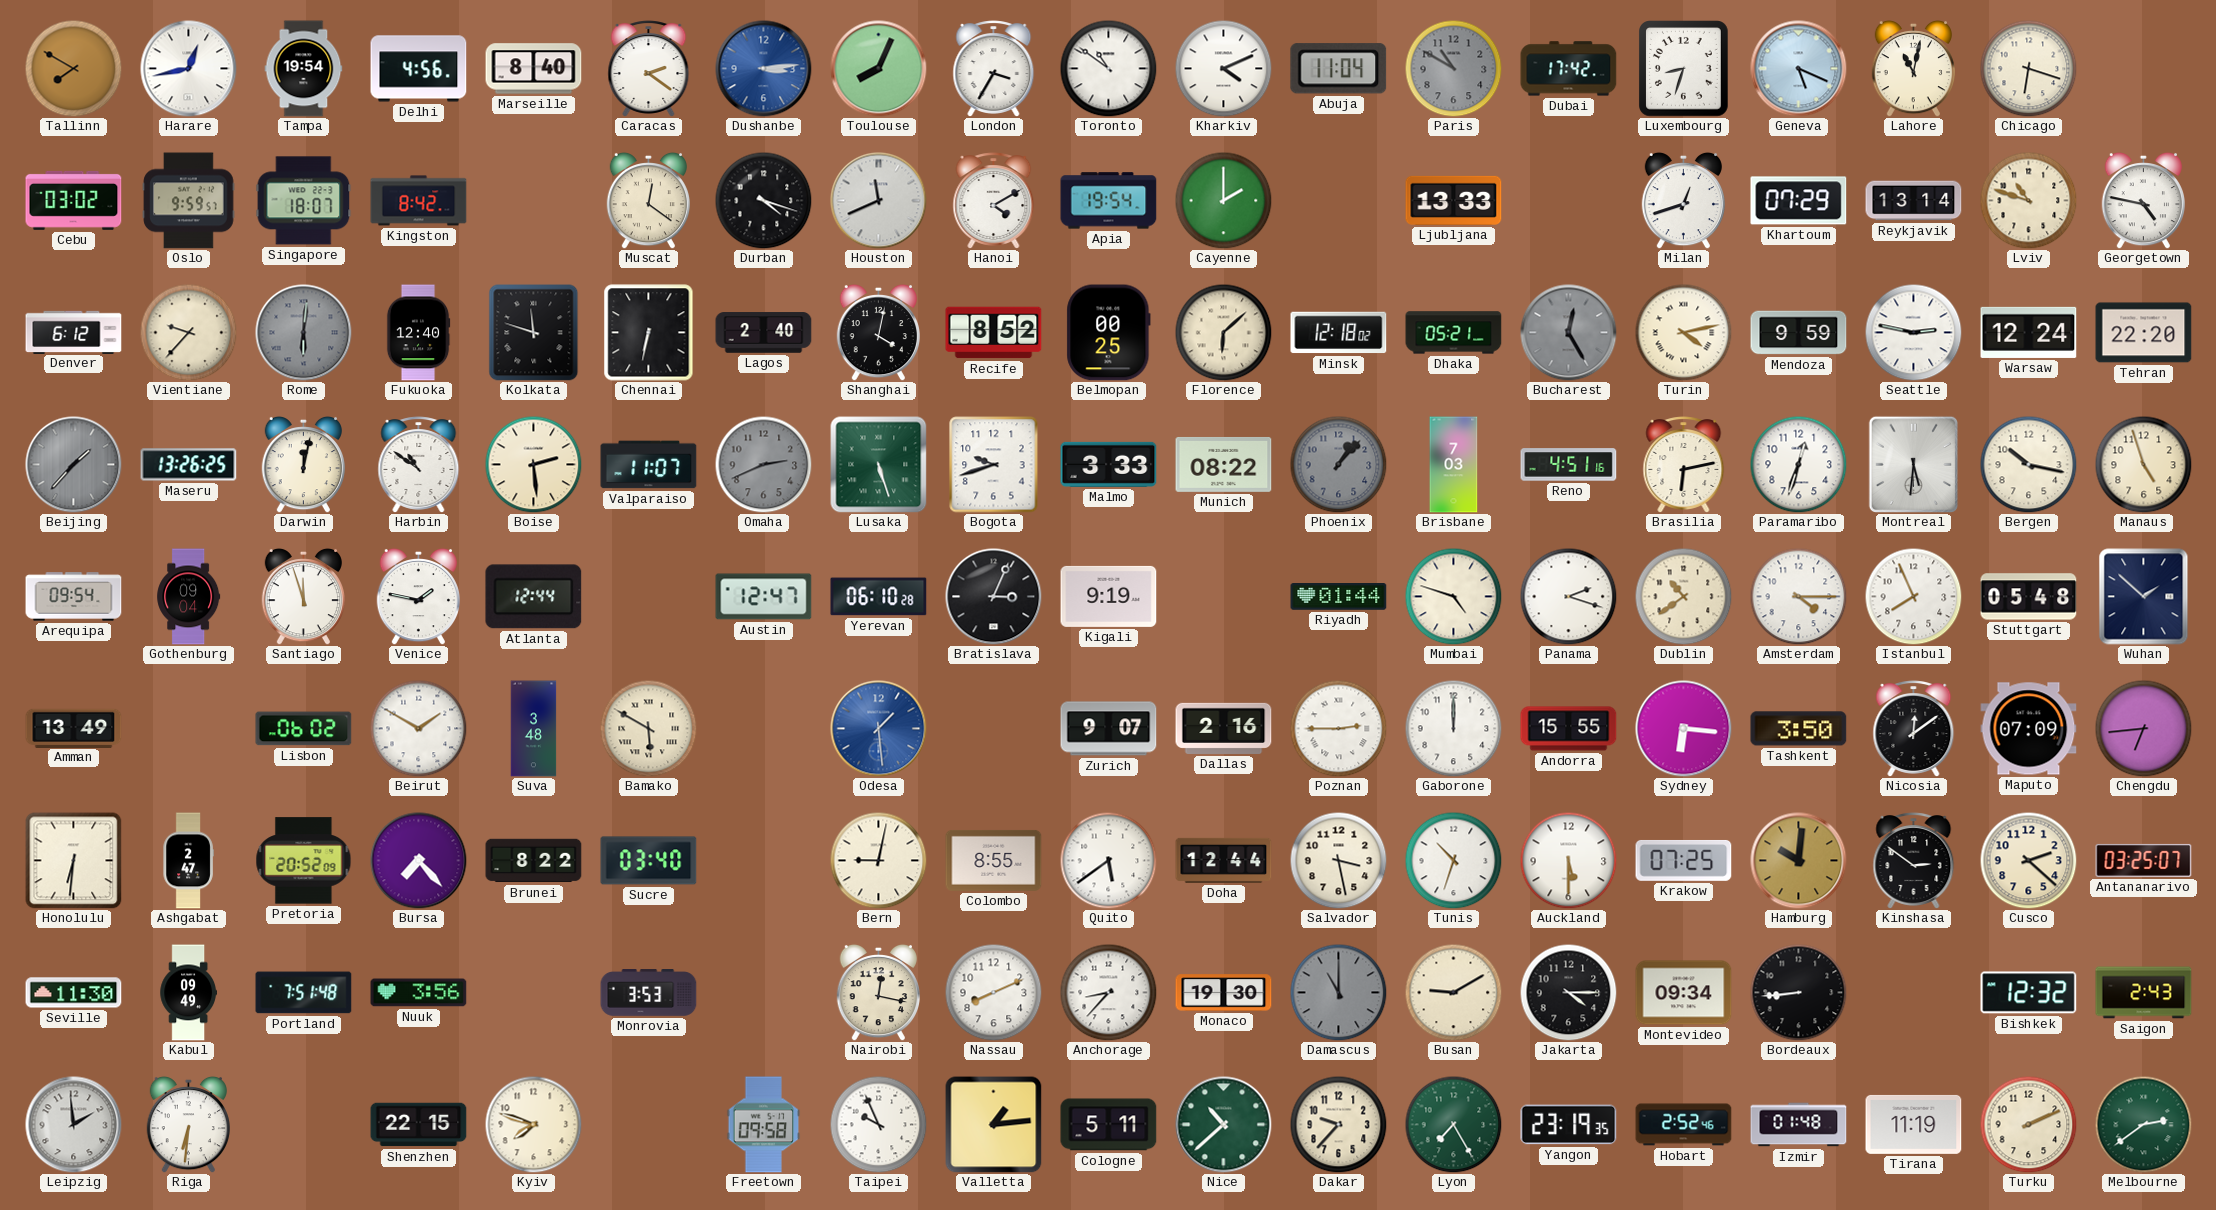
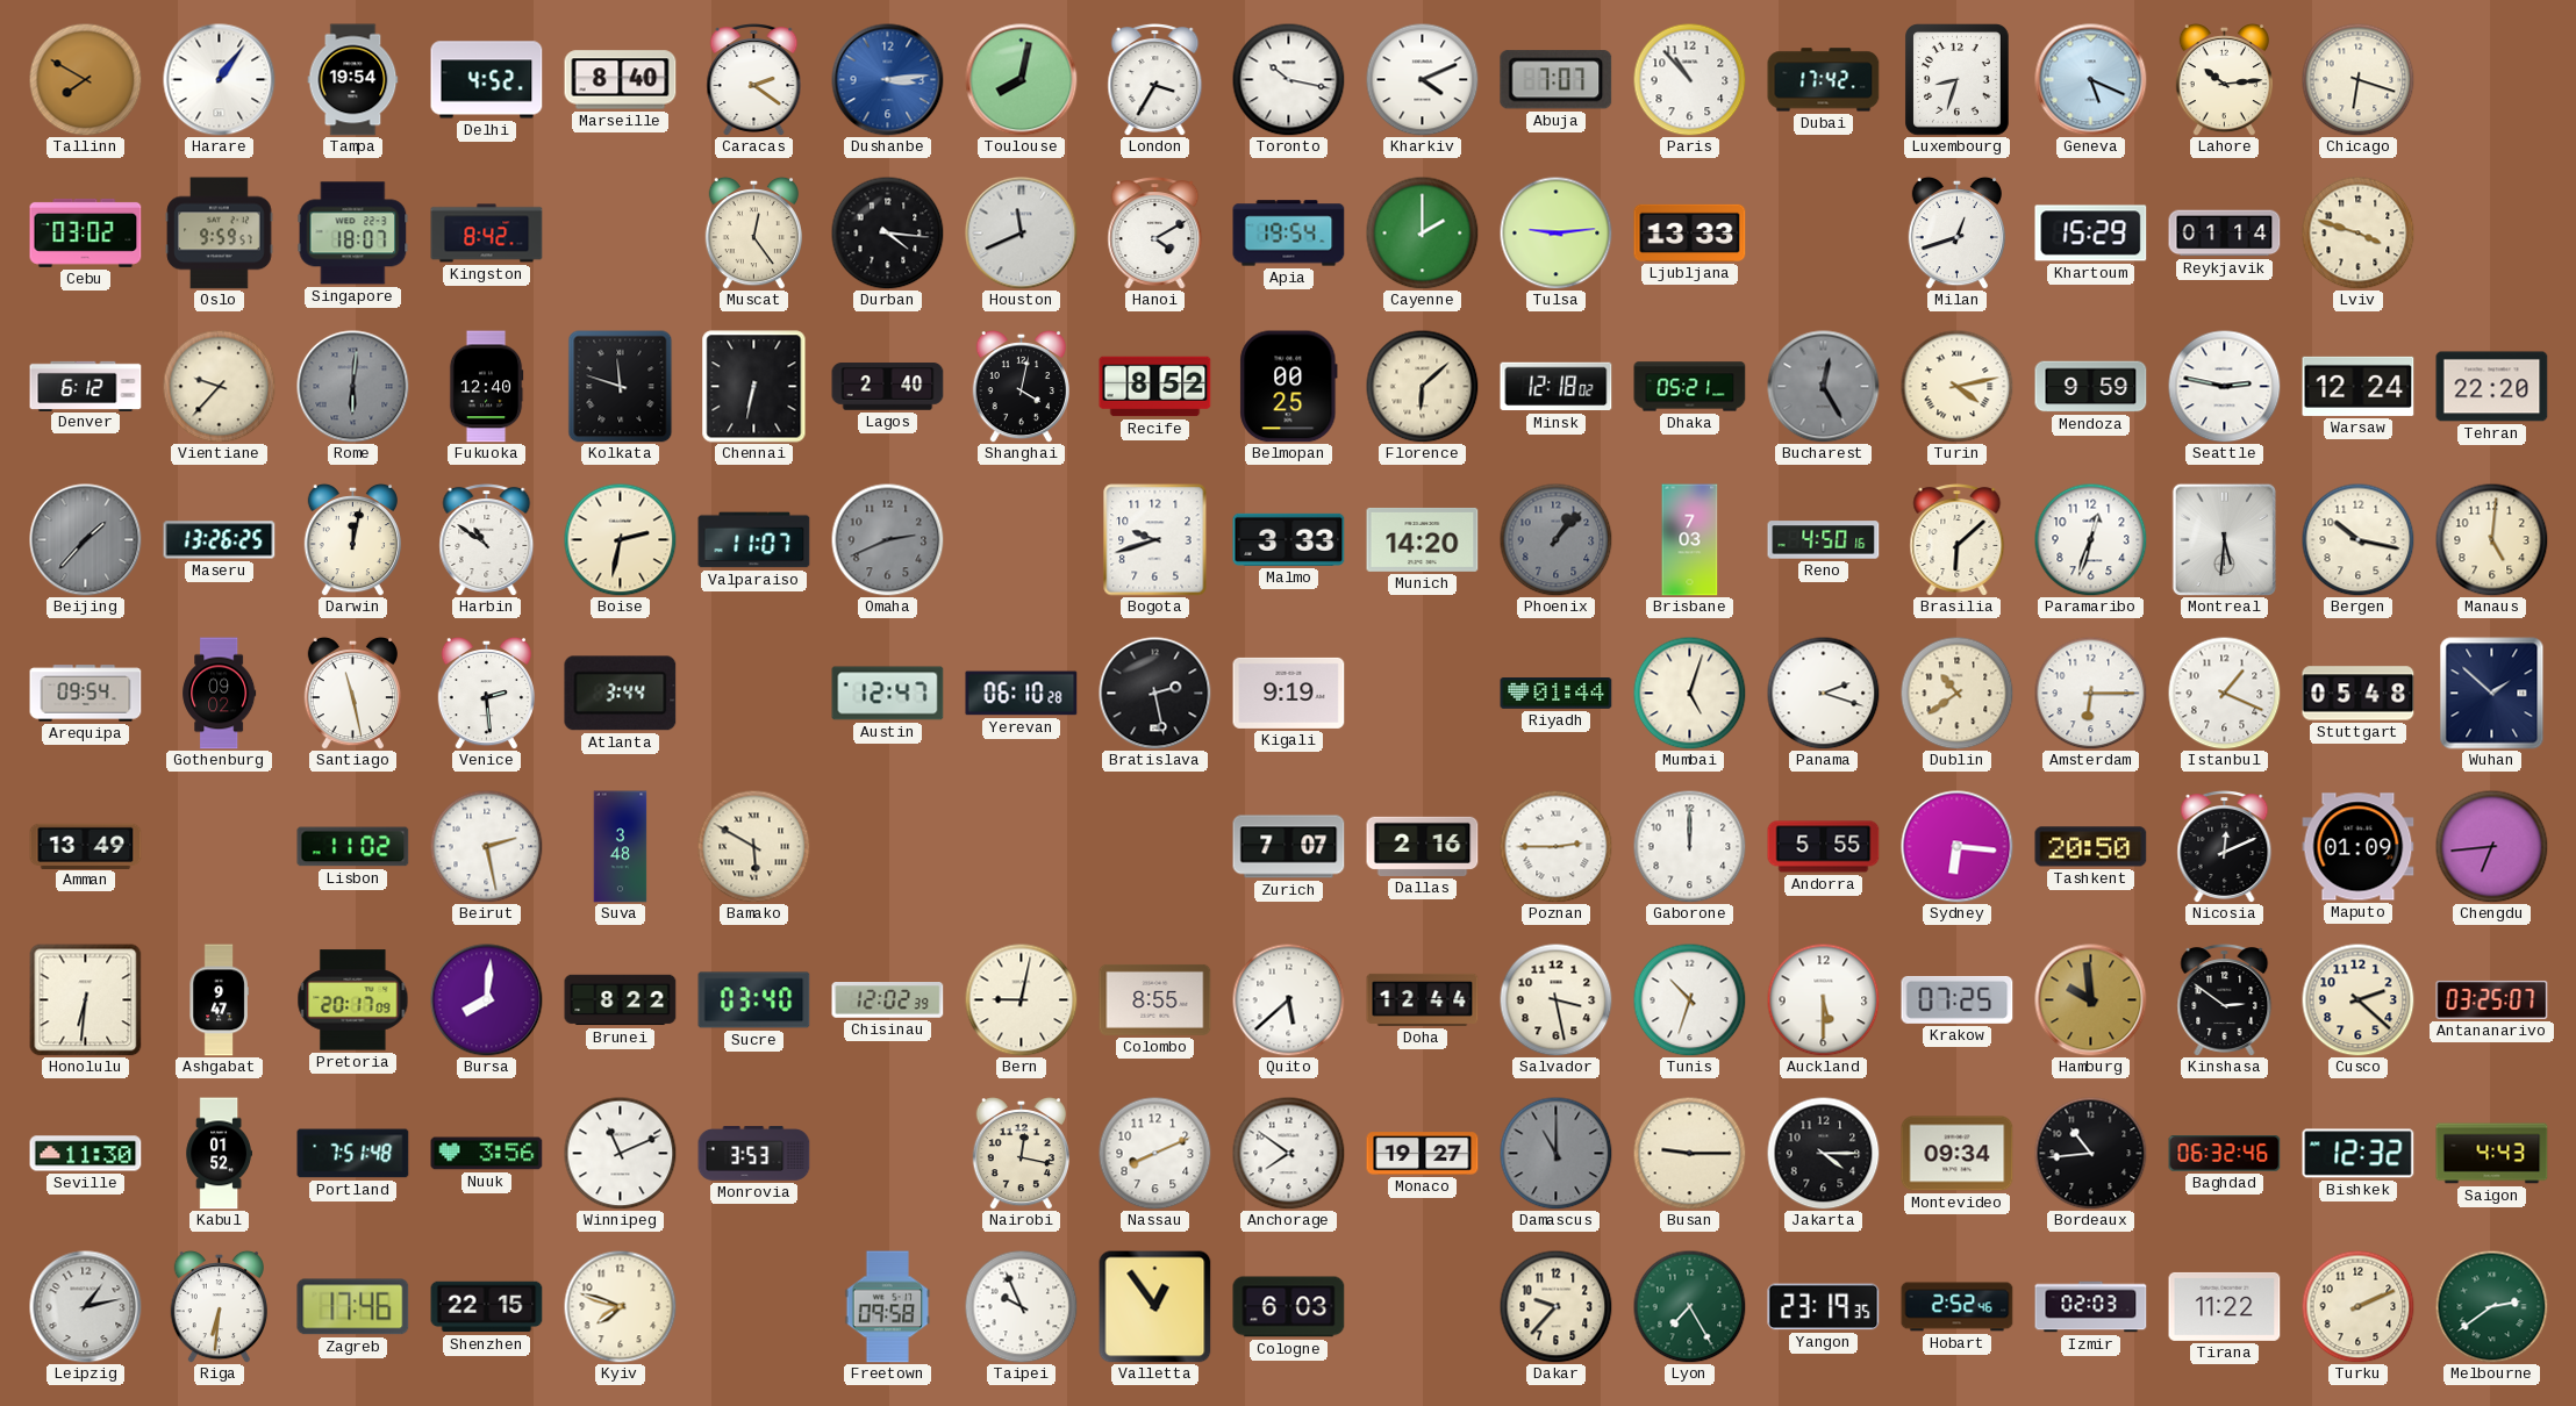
Harare: 12:43 -> 1:06
Delhi: 4:56 -> 4:52
Toulouse: 8:04 -> 8:02
Toronto: 10:51 -> 10:17
Abuja: 11:04 -> 7:07
Paris: 10:50 -> 10:53
Paris dial: grey -> white
Lahore: 11:02 -> 10:14
Muscat: 12:21 -> 12:24
Durban: 4:18 -> 4:16
Tulsa: none -> 9:14
Khartoum: 07:29 -> 15:29
Reykjavik: 13:14 -> 01:14
Lviv: 10:48 -> 3:48
Georgetown: 4:47 -> none
Boise: 2:29 -> 2:32
Lusaka: 5:27 -> none
Munich: 08:22 -> 14:20
Reno: 4:51 -> 4:50
Brasilia: 6:13 -> 6:08
Manaus: 4:57 -> 5:01
Gothenburg: 09:04 -> 09:02
Santiago: 11:57 -> 11:28
Venice: 1:47 -> 2:29
Atlanta: 12:44 -> 3:44
Bratislava: 3:04 -> 2:28
Mumbai: 4:48 -> 5:03
Amsterdam: 4:15 -> 6:15
Istanbul: 7:56 -> 1:19
Lisbon: 06:02 -> 11:02
Beirut: 1:50 -> 2:28
Odesa: 1:29 -> none
Zurich: 9:07 -> 7:07
Andorra: 15:55 -> 5:55
Tashkent: 3:50 -> 20:50
Nicosia: 12:09 -> 12:11
Maputo: 07:09 -> 01:09
Ashgabat: 2:47 -> 9:47
Pretoria: 20:52 -> 20:17
Bursa: 7:23 -> 8:01
Chisinau: none -> 12:02
Quito: 5:39 -> 5:38
Hamburg: 10:01 -> 9:59
Kabul: 09:49 -> 01:52
Winnipeg: none -> 11:11
Anchorage: 8:37 -> 7:51
Monaco: 19:30 -> 19:27
Busan: 9:10 -> 9:15
Bordeaux: 8:44 -> 10:44
Baghdad: none -> 06:32
Saigon: 2:43 -> 4:43
Leipzig: 1:59 -> 1:13
Zagreb: none -> 17:46
Valletta: 1:14 -> 12:54
Cologne: 5:11 -> 6:03
Nice: 10:38 -> none
Izmir: 01:48 -> 02:03
Tirana: 11:19 -> 11:22
